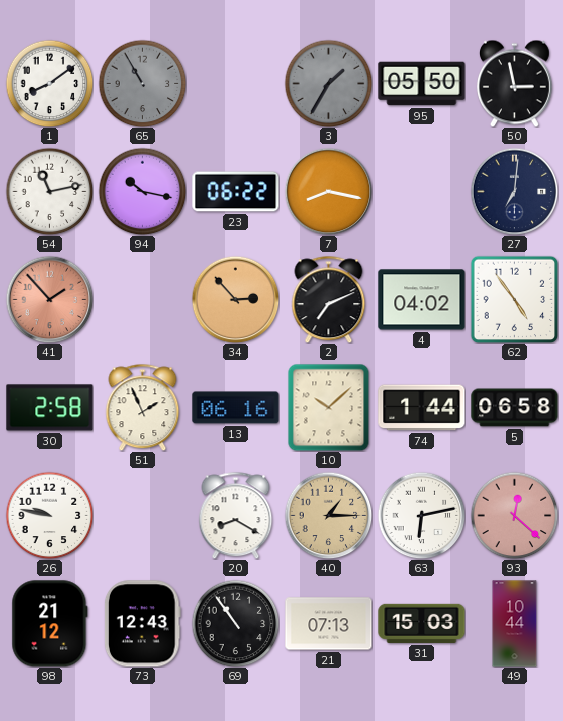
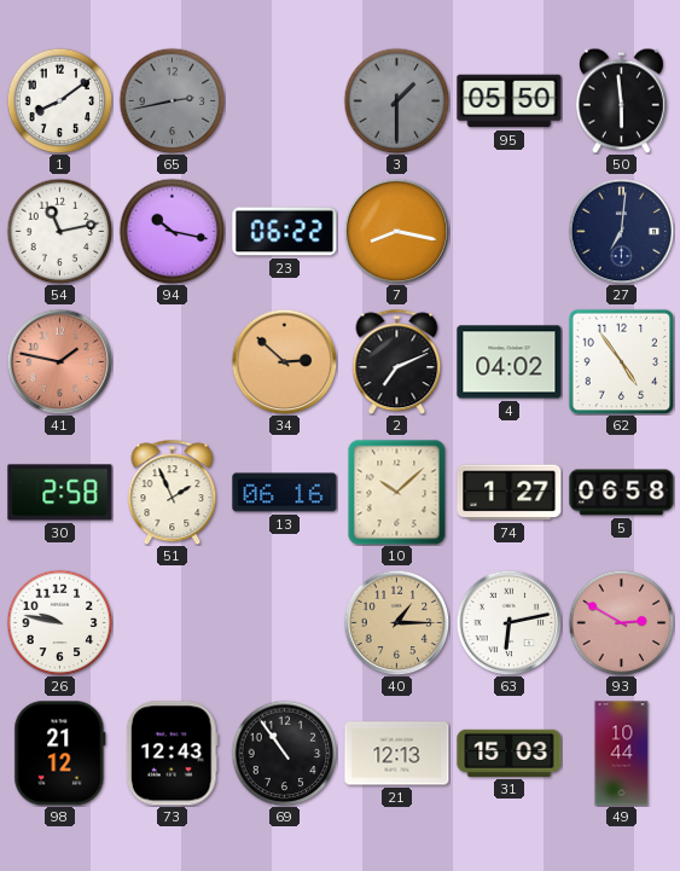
65: 10:55 -> 2:43
3: 1:35 -> 1:30
50: 2:58 -> 5:59
41: 1:53 -> 1:47
34: 2:53 -> 2:52
74: 1:44 -> 1:27
20: 8:20 -> none
93: 12:22 -> 2:50
21: 07:13 -> 12:13
